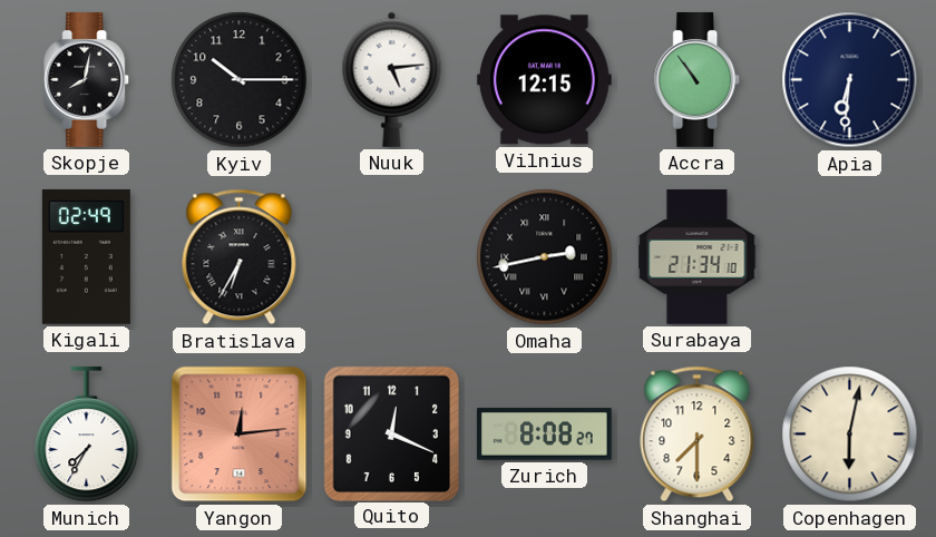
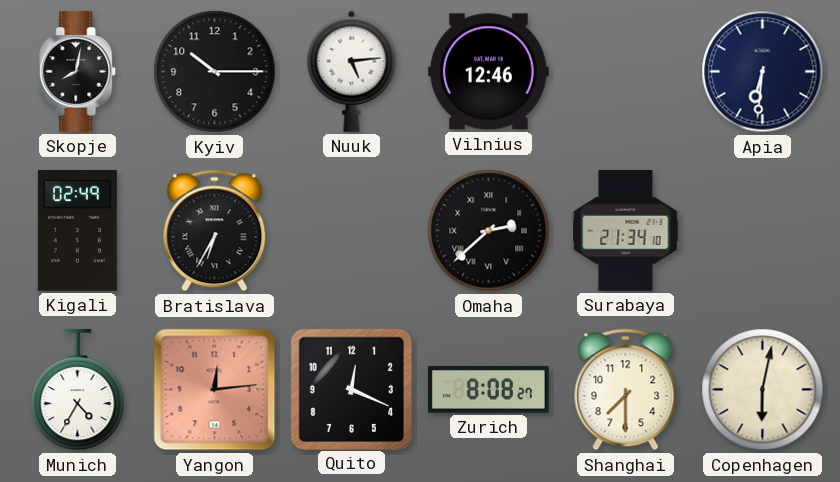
Vilnius: 12:15 -> 12:46
Accra: 10:54 -> none
Omaha: 2:43 -> 2:38
Munich: 7:35 -> 4:35
